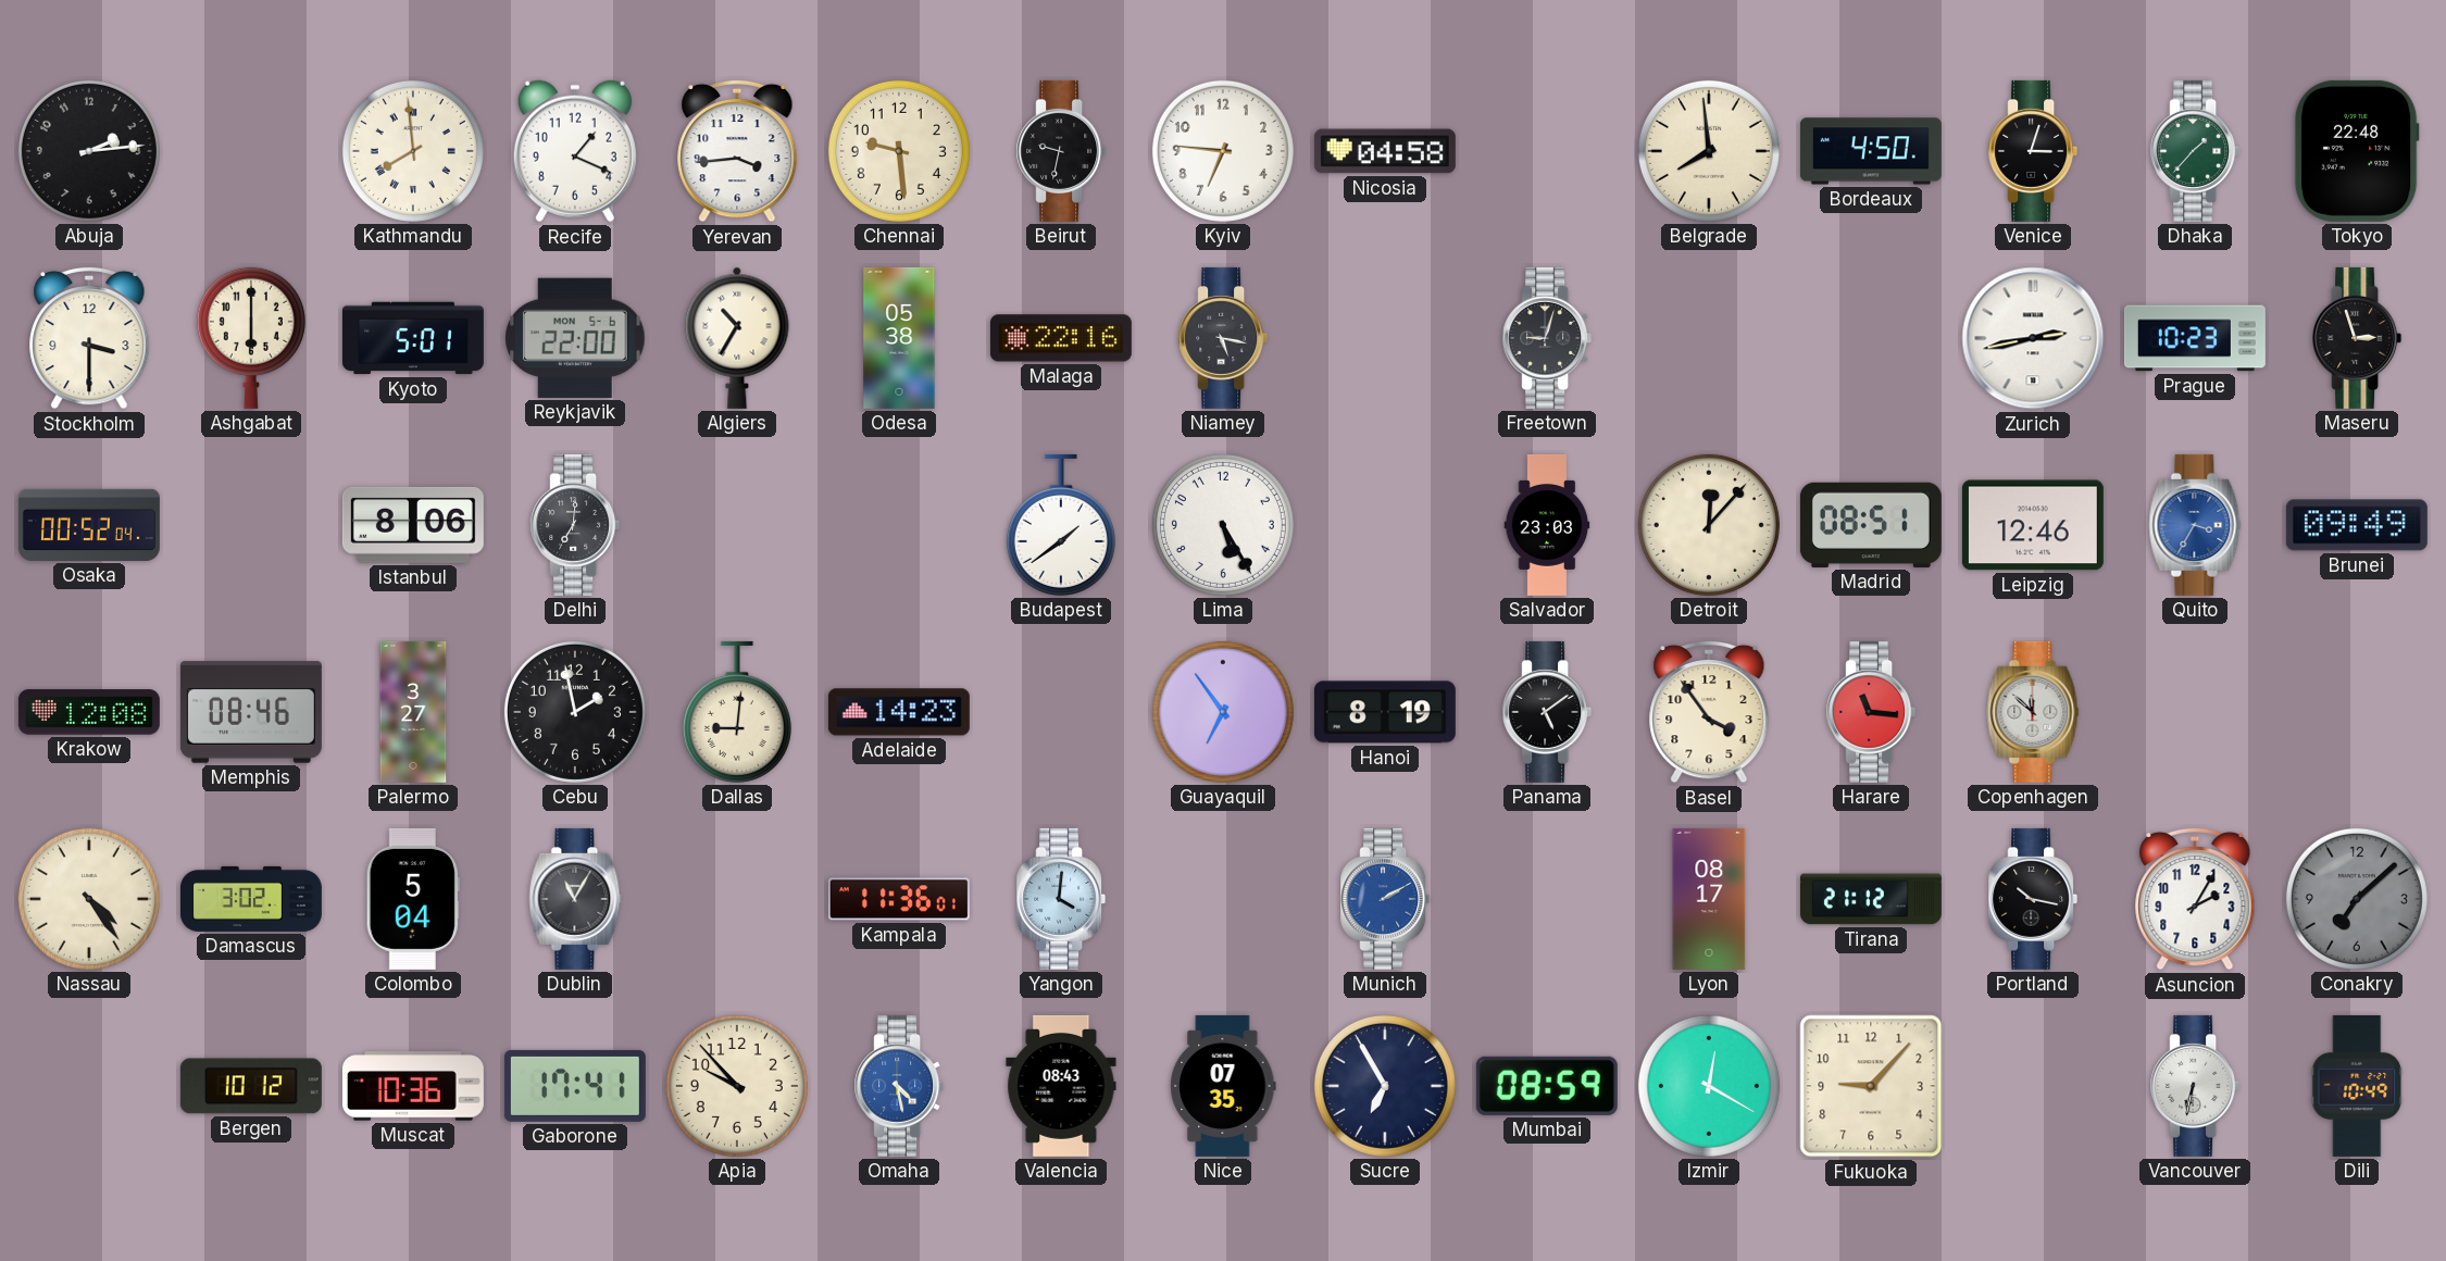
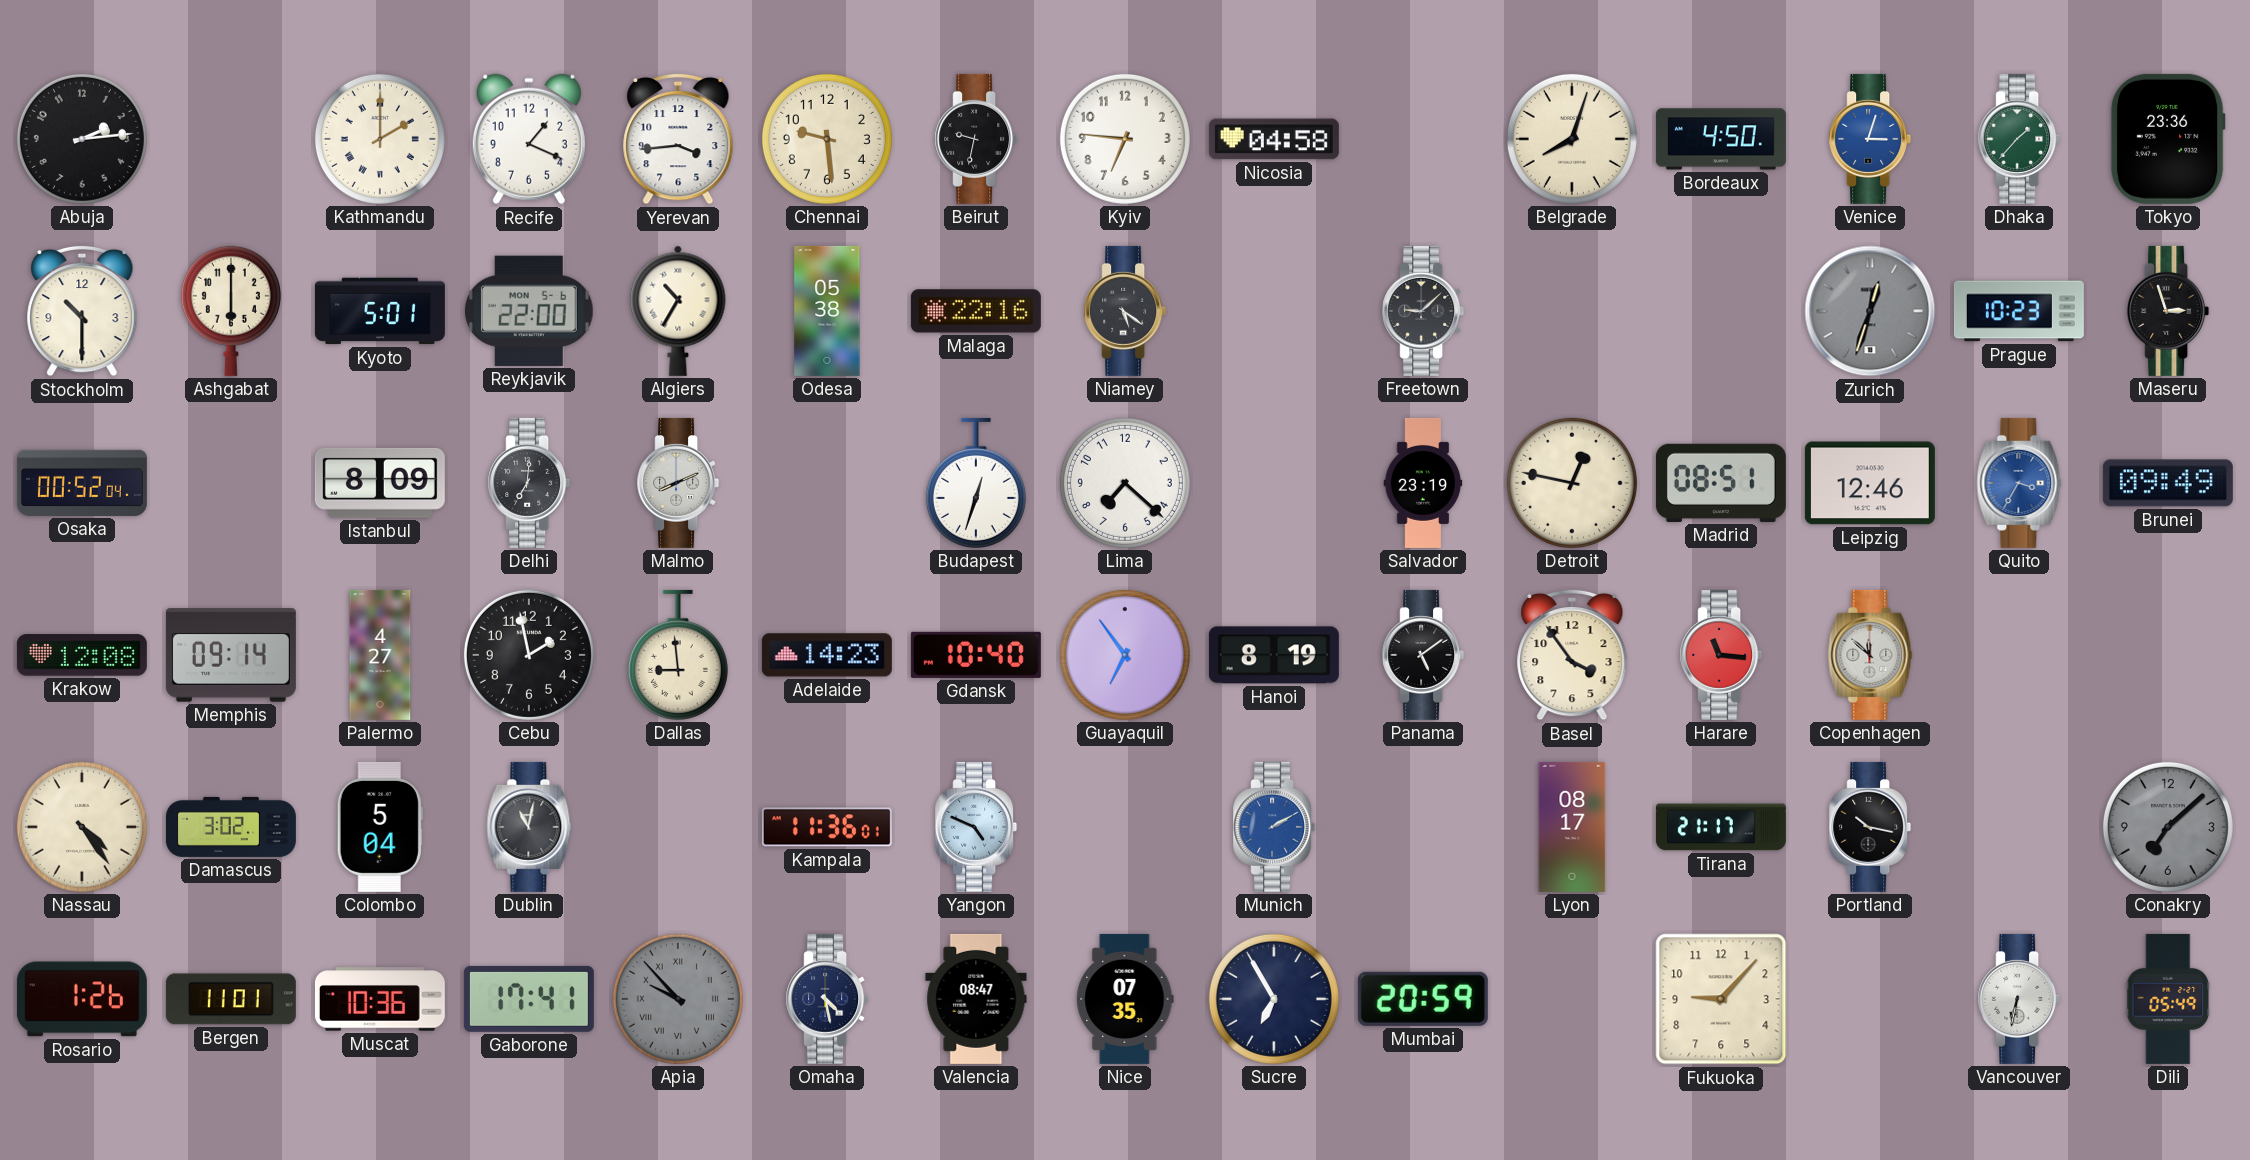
Kathmandu: 7:59 -> 2:00
Belgrade: 7:59 -> 8:03
Venice dial: black -> blue
Tokyo: 22:48 -> 23:36
Stockholm: 3:30 -> 10:30
Niamey: 5:17 -> 5:21
Freetown: 9:03 -> 9:08
Zurich: 2:43 -> 12:33
Zurich dial: white -> grey
Istanbul: 8:06 -> 8:09
Malmo: none -> 8:11
Budapest: 1:39 -> 12:33
Lima: 5:25 -> 7:22
Salvador: 23:03 -> 23:19
Detroit: 12:07 -> 12:47
Memphis: 08:46 -> 09:14
Palermo: 3:27 -> 4:27
Dallas: 9:01 -> 8:59
Gdansk: none -> 10:40
Dublin: 11:05 -> 11:02
Yangon: 4:01 -> 4:49
Tirana: 21:12 -> 21:17
Asuncion: 2:05 -> none
Rosario: none -> 1:26
Bergen: 10:12 -> 11:01
Apia dial: cream -> grey
Apia numerals: Arabic -> Roman
Omaha dial: blue -> navy
Valencia: 08:43 -> 08:47
Mumbai: 08:59 -> 20:59
Izmir: 12:20 -> none
Dili: 10:49 -> 05:49
